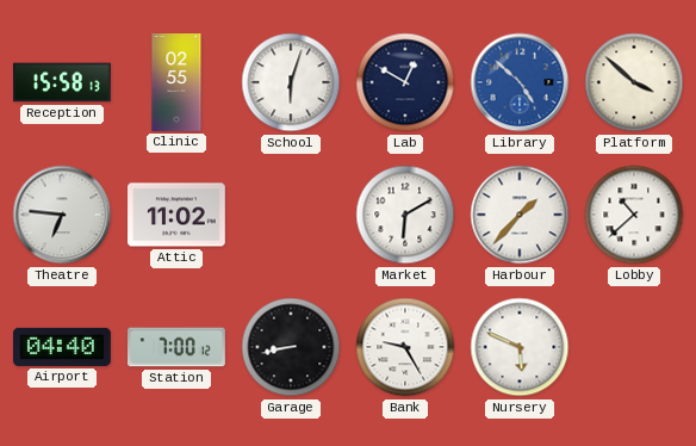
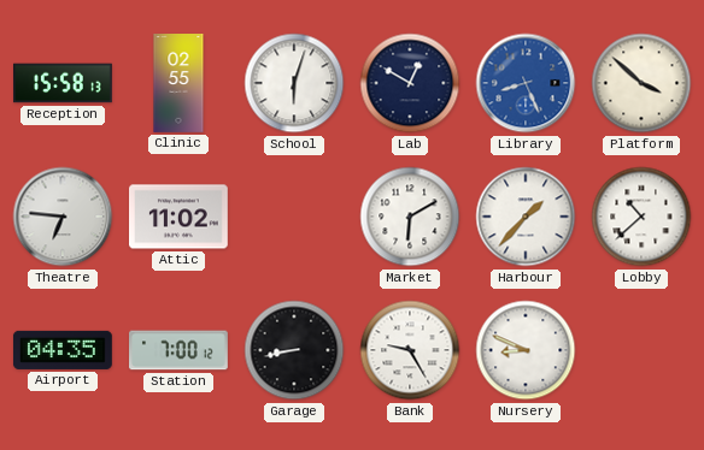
Library: 4:52 -> 8:26
Airport: 04:40 -> 04:35
Nursery: 5:49 -> 8:49
